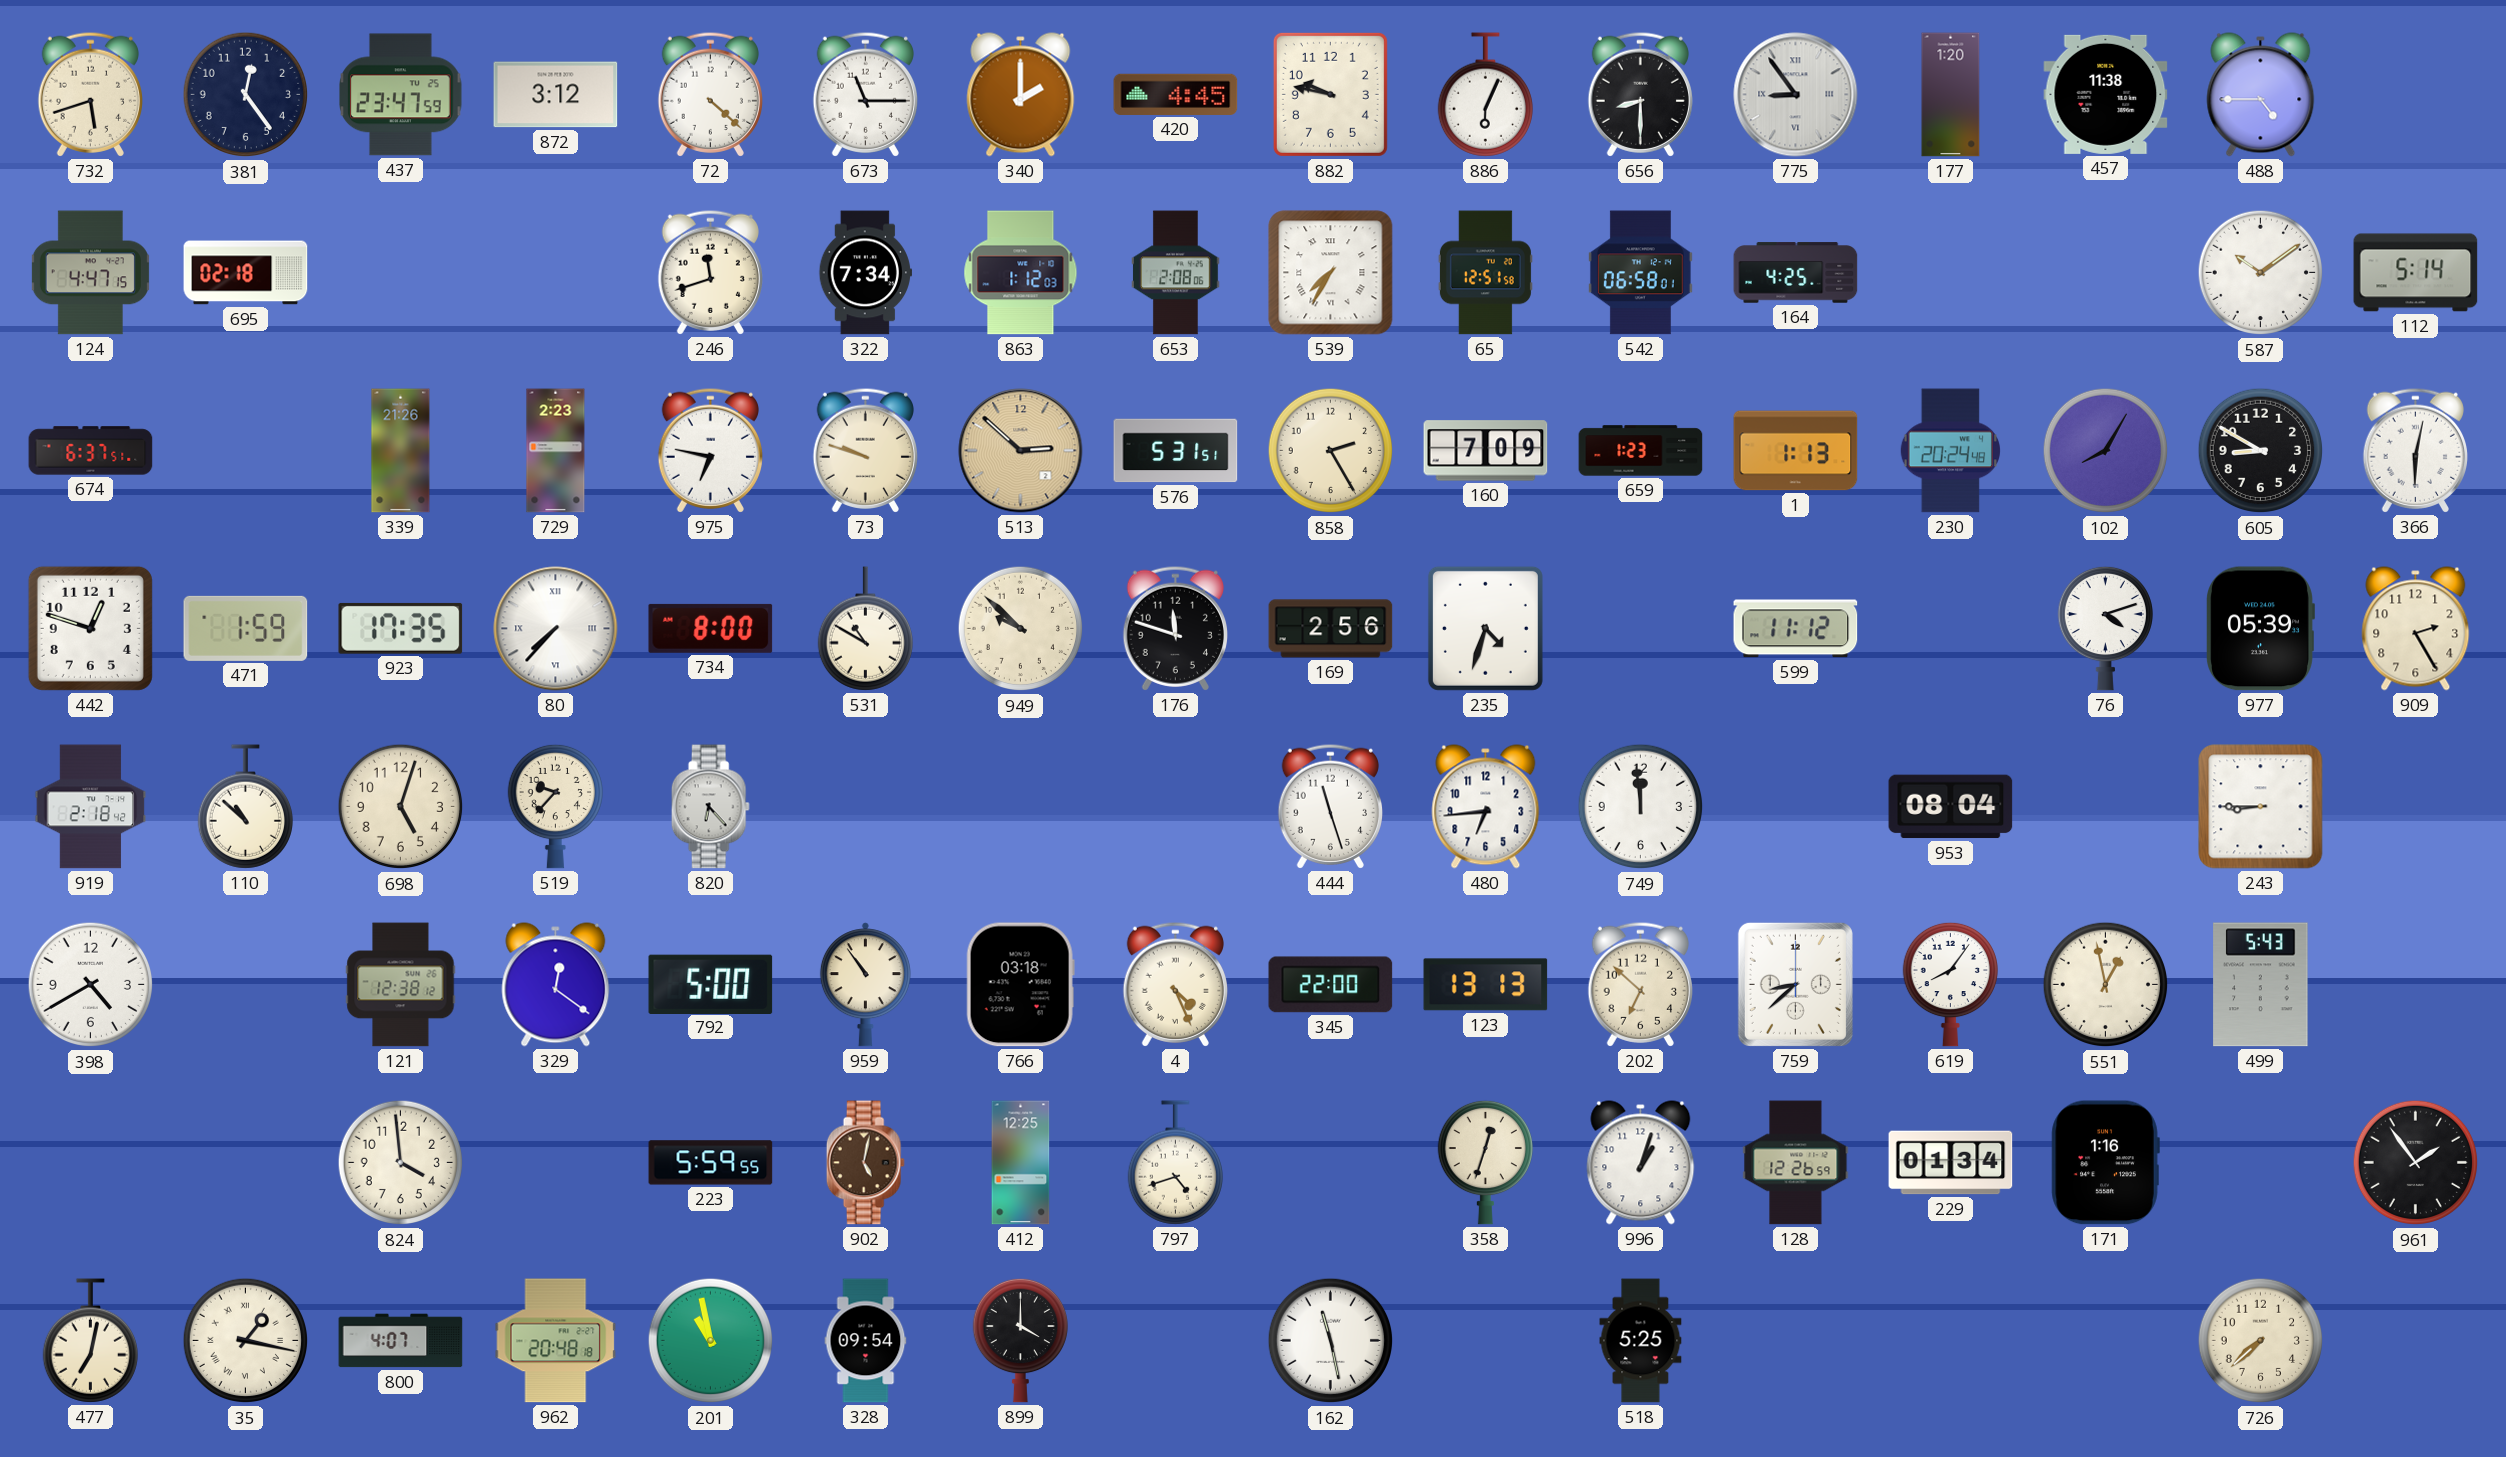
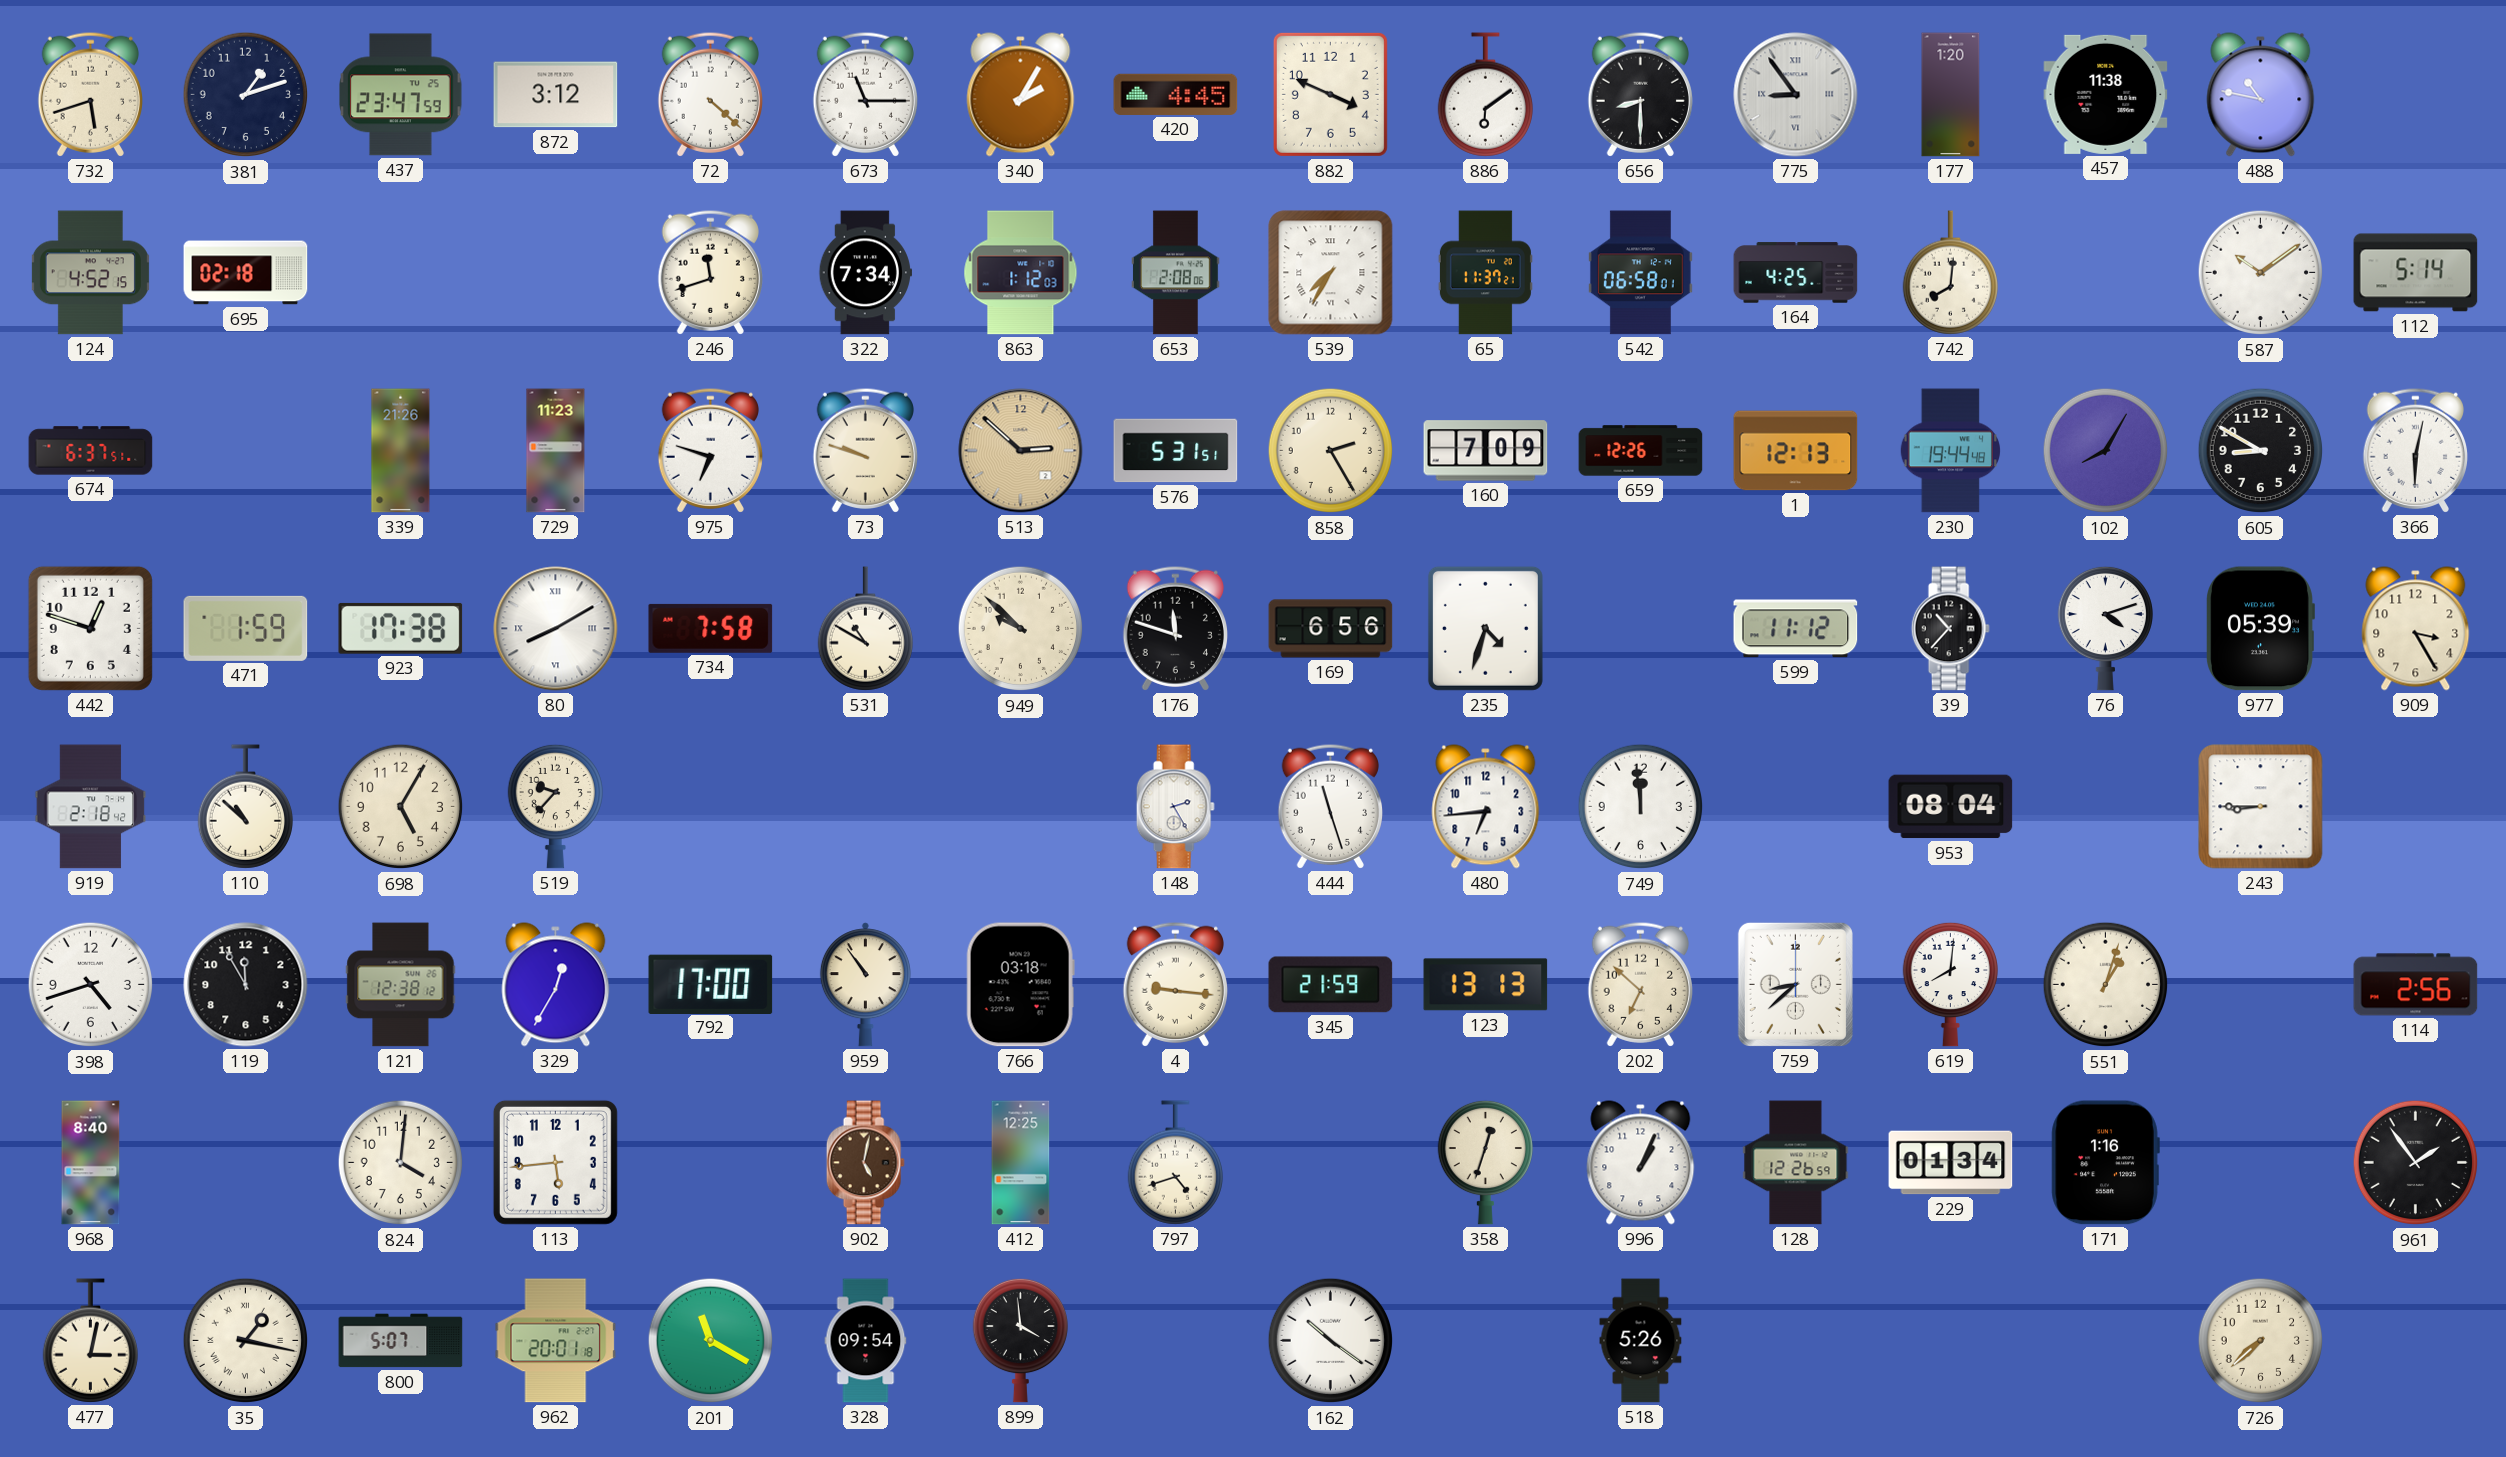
381: 12:24 -> 1:12
340: 2:00 -> 2:05
882: 9:47 -> 3:49
886: 6:04 -> 6:09
488: 4:45 -> 10:47
124: 4:47 -> 4:52
65: 12:51 -> 11:37
742: none -> 8:01
729: 2:23 -> 11:23
975: 6:47 -> 6:48
659: 1:23 -> 12:26
1: 1:13 -> 12:13
230: 20:24 -> 19:44
923: 17:35 -> 17:38
80: 7:37 -> 8:10
734: 8:00 -> 7:58
169: 2:56 -> 6:56
39: none -> 10:37
909: 2:25 -> 3:25
698: 5:03 -> 5:05
820: 6:23 -> none
148: none -> 2:25
398: 4:40 -> 4:42
119: none -> 11:55
329: 12:21 -> 12:35
792: 5:00 -> 17:00
4: 4:26 -> 9:16
345: 22:00 -> 21:59
619: 8:06 -> 8:01
551: 12:58 -> 1:03
499: 5:43 -> none
114: none -> 2:56
968: none -> 8:40
824: 3:59 -> 4:01
113: none -> 5:44
223: 5:59 -> none
996: 1:03 -> 1:04
477: 7:02 -> 3:02
800: 4:07 -> 5:07
962: 20:48 -> 20:01
201: 10:58 -> 11:20
899: 4:00 -> 3:59
162: 11:28 -> 10:21
518: 5:25 -> 5:26
